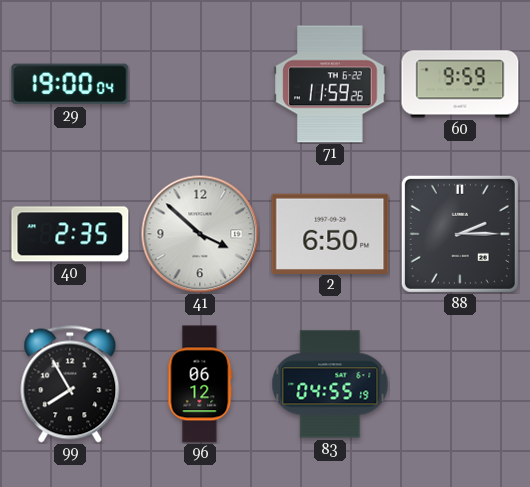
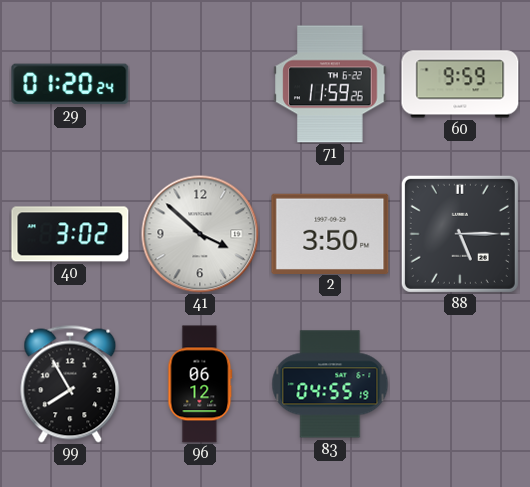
29: 19:00 -> 01:20
40: 2:35 -> 3:02
2: 6:50 -> 3:50
88: 2:15 -> 5:15
